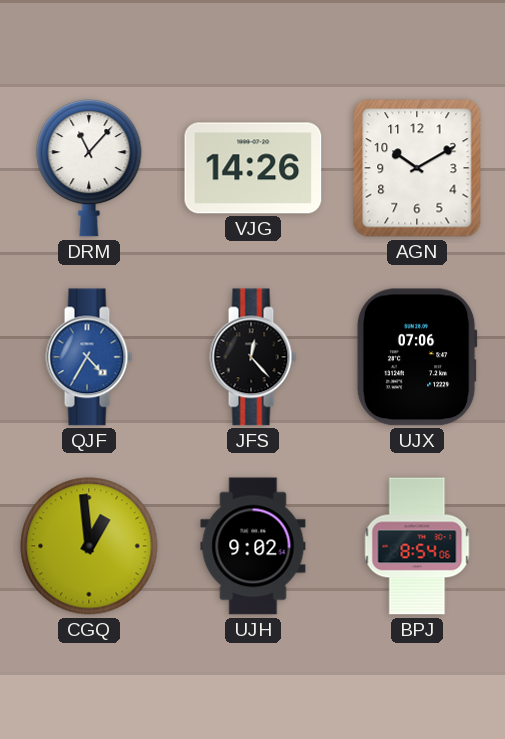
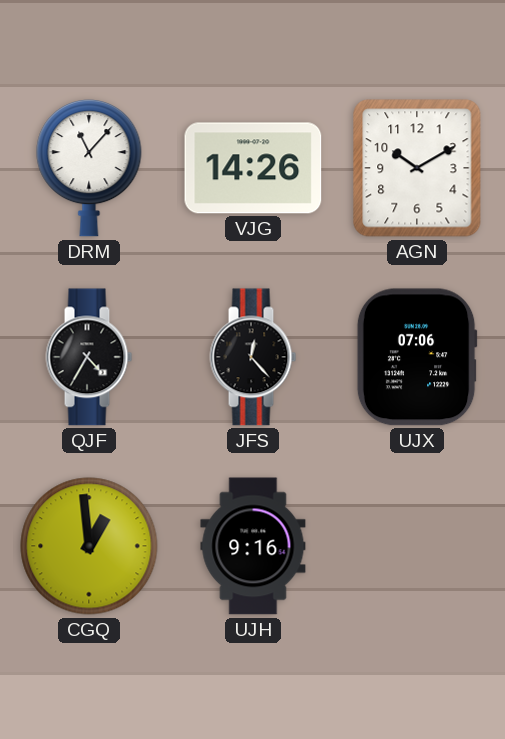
QJF dial: blue -> black
UJH: 9:02 -> 9:16
BPJ: 8:54 -> none
